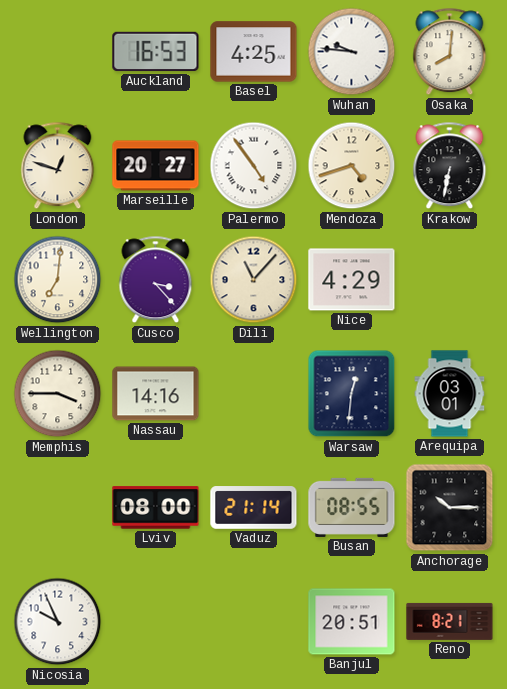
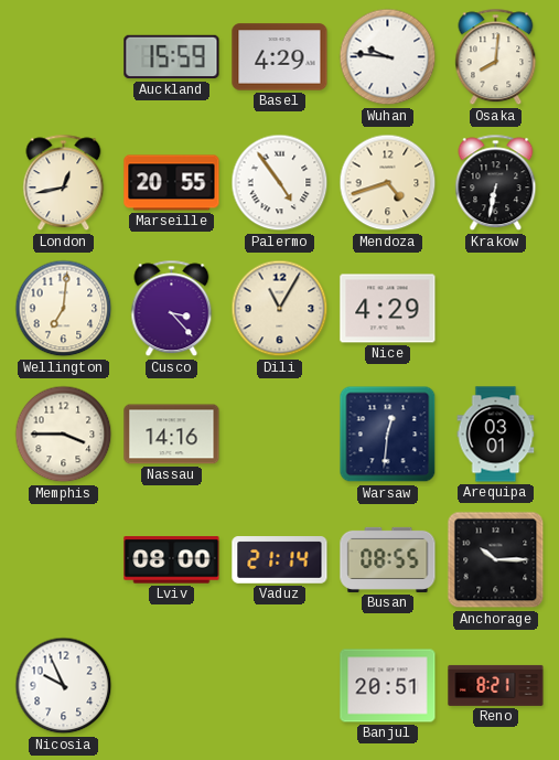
Auckland: 16:53 -> 15:59
Basel: 4:25 -> 4:29
London: 12:48 -> 12:43
Marseille: 20:27 -> 20:55
Dili: 11:07 -> 11:05
